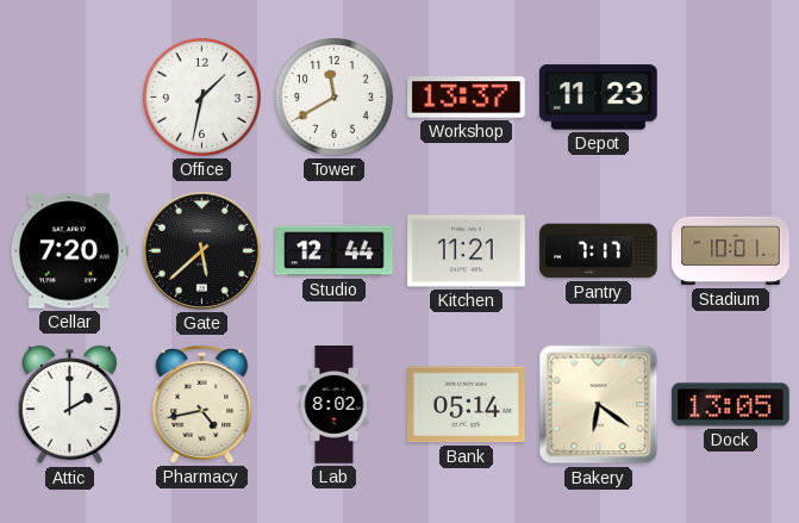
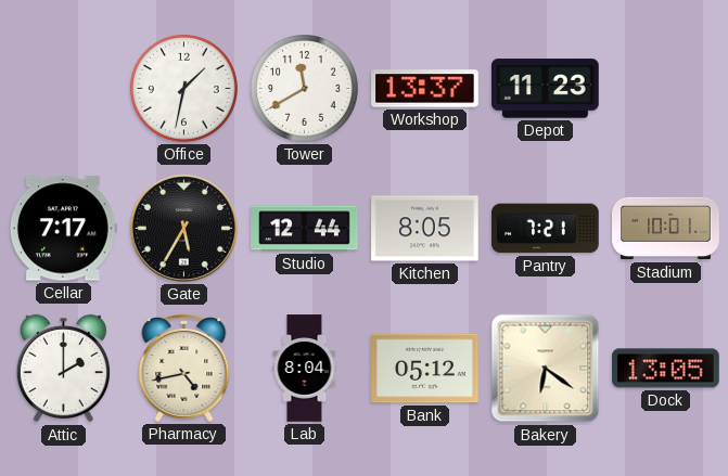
Cellar: 7:20 -> 7:17
Gate: 5:38 -> 5:35
Kitchen: 11:21 -> 8:05
Pantry: 7:17 -> 7:21
Lab: 8:02 -> 8:04
Bank: 05:14 -> 05:12
